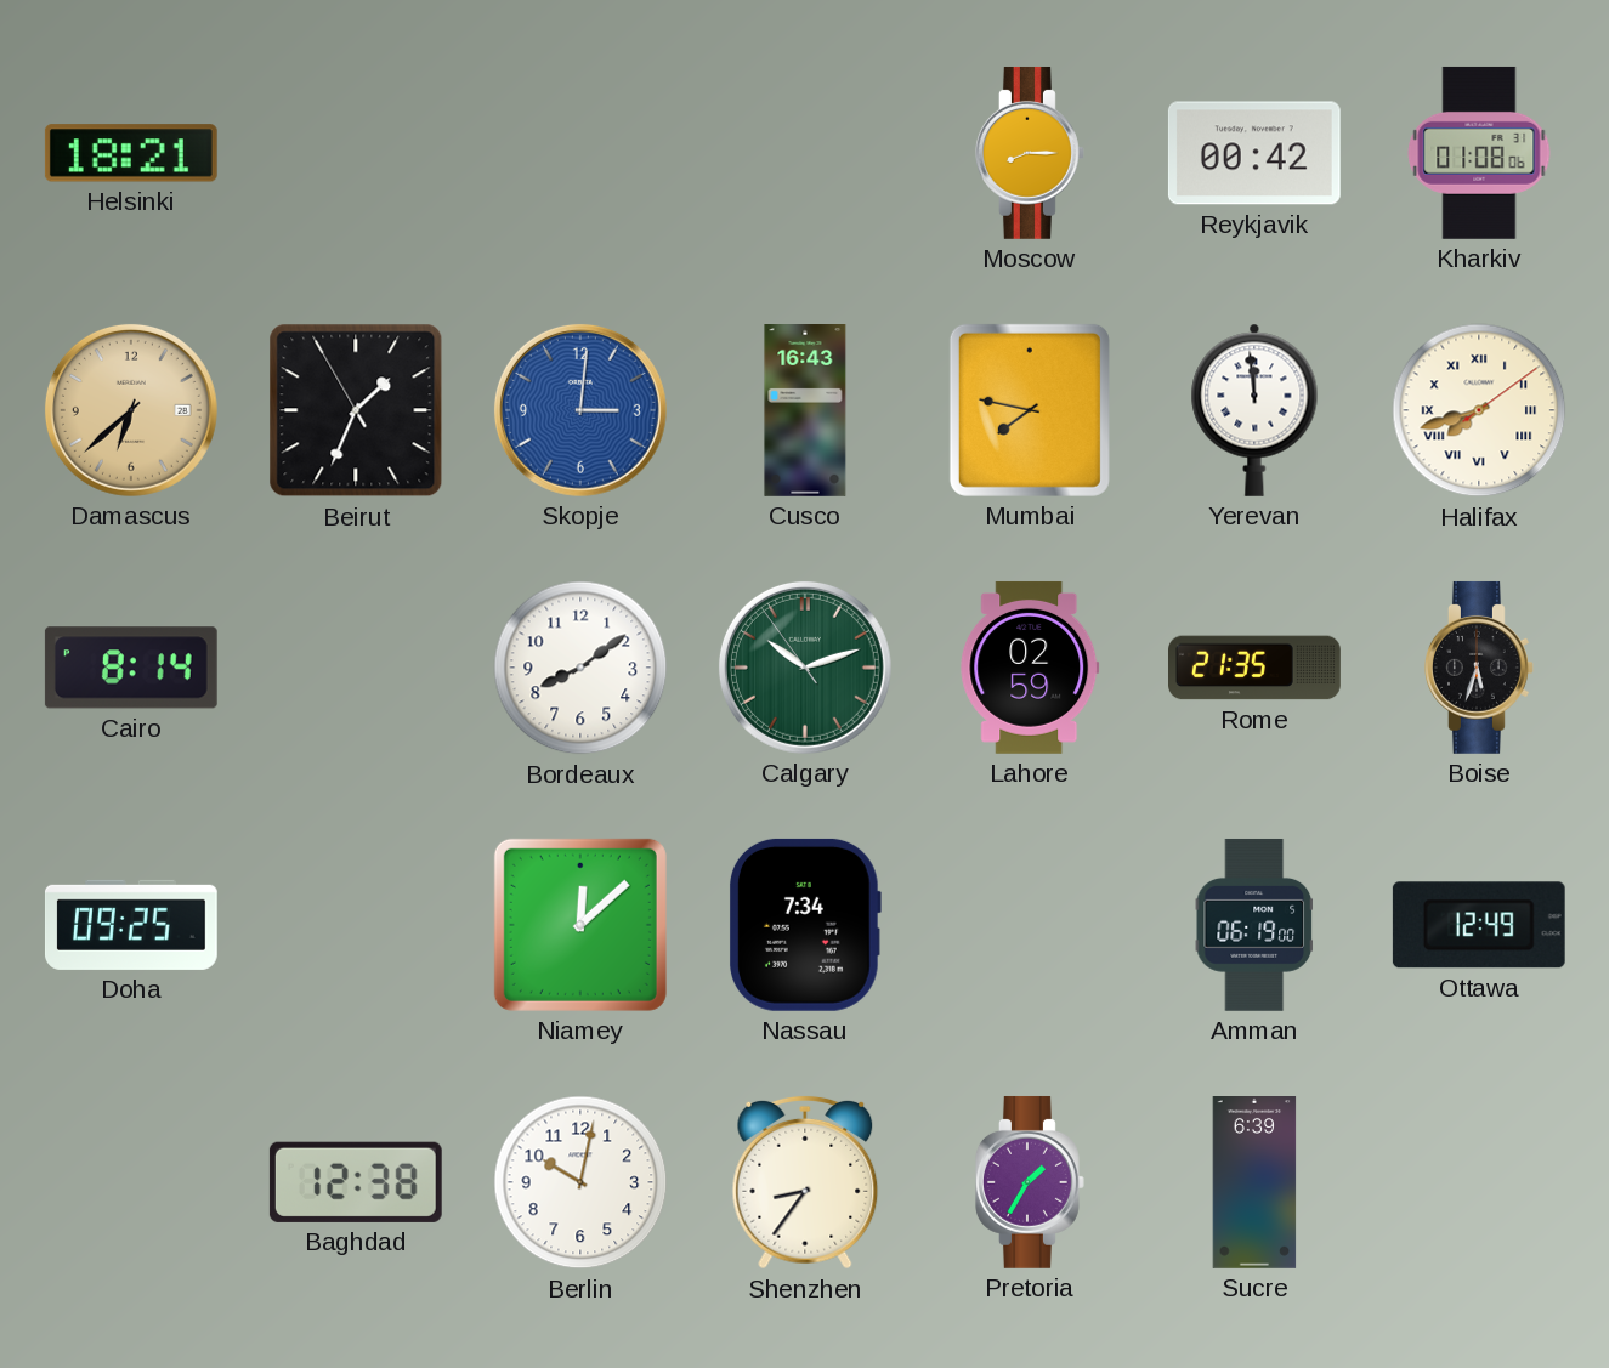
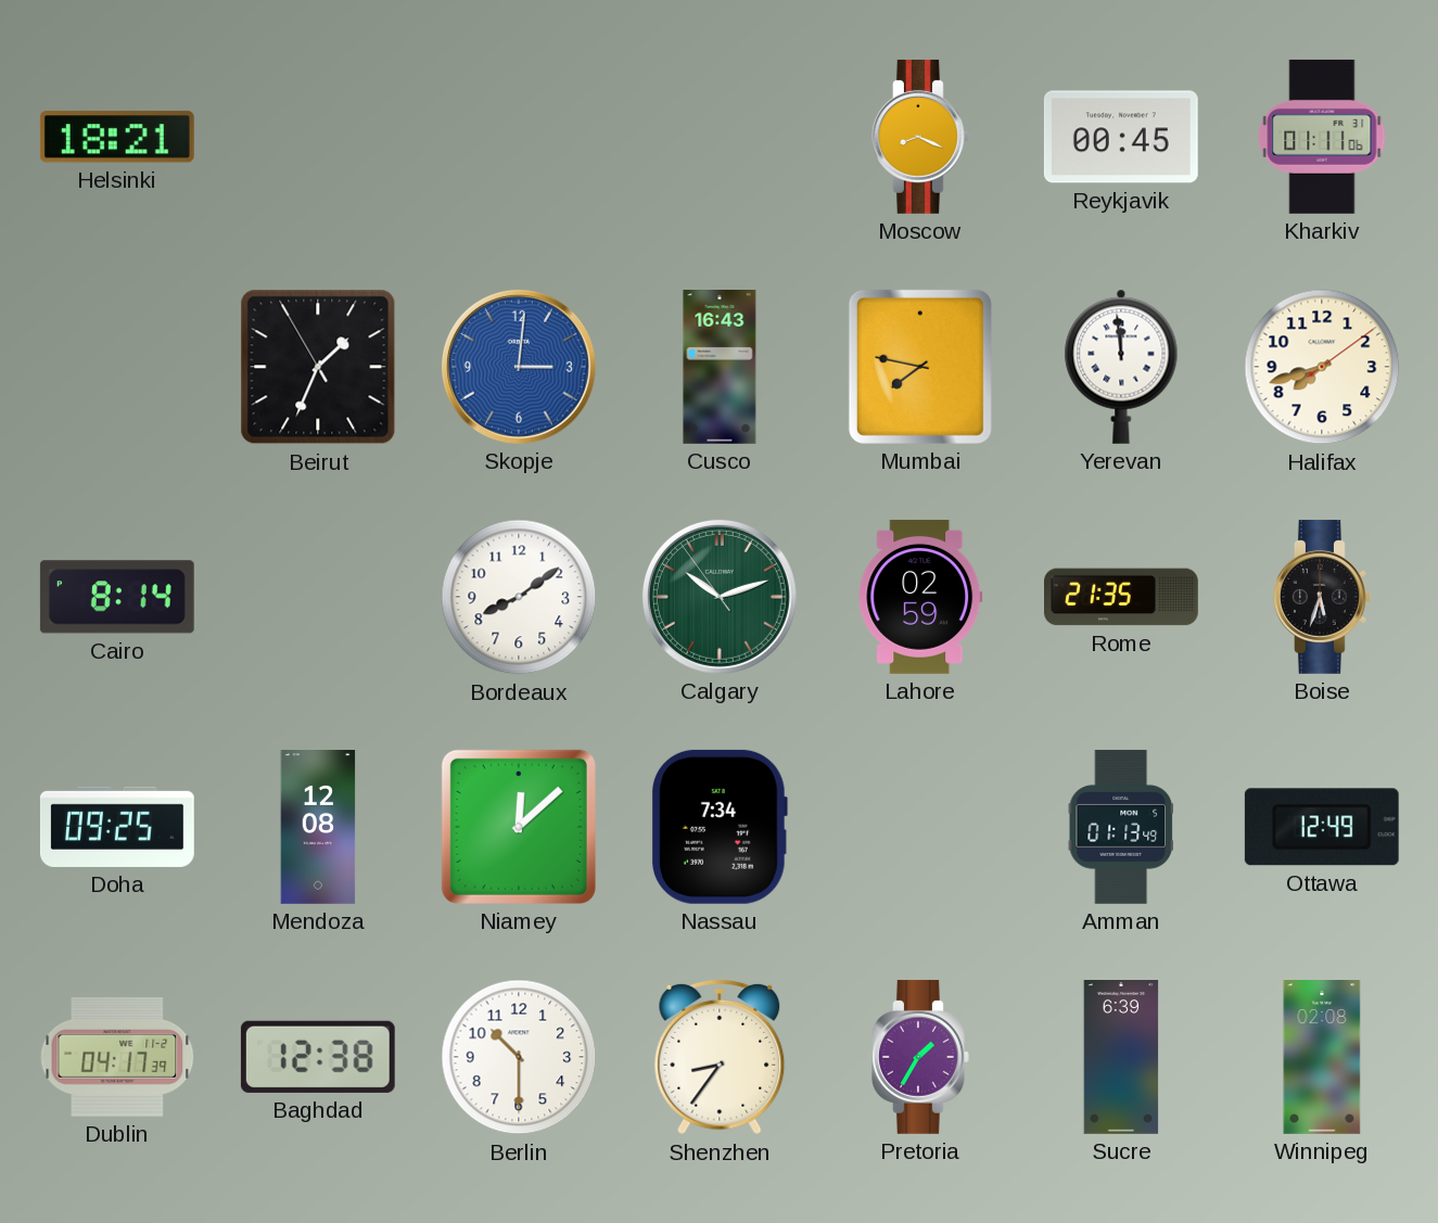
Moscow: 8:15 -> 8:19
Reykjavik: 00:42 -> 00:45
Kharkiv: 01:08 -> 01:11
Damascus: 6:38 -> none
Halifax numerals: Roman -> Arabic
Mendoza: none -> 12:08
Amman: 06:19 -> 01:13
Dublin: none -> 04:17
Berlin: 10:02 -> 10:30
Winnipeg: none -> 02:08
